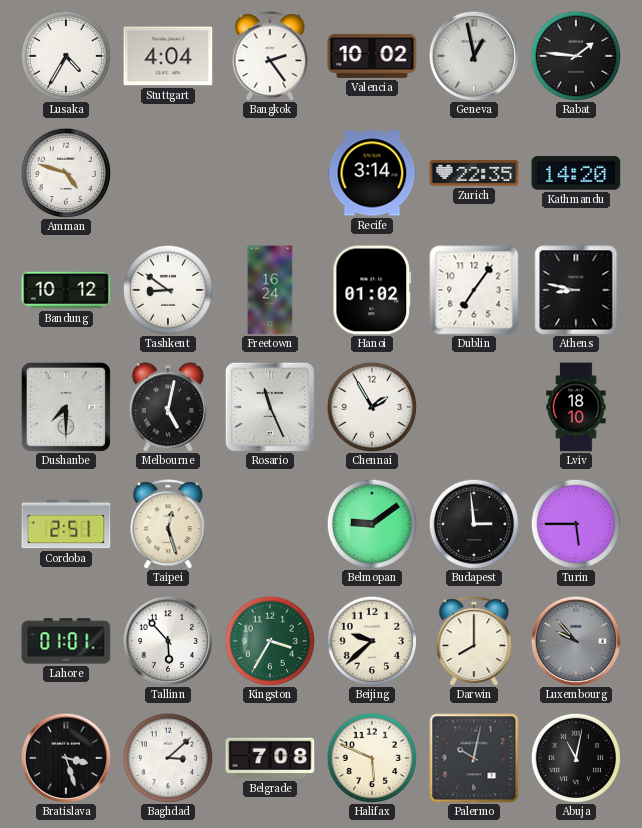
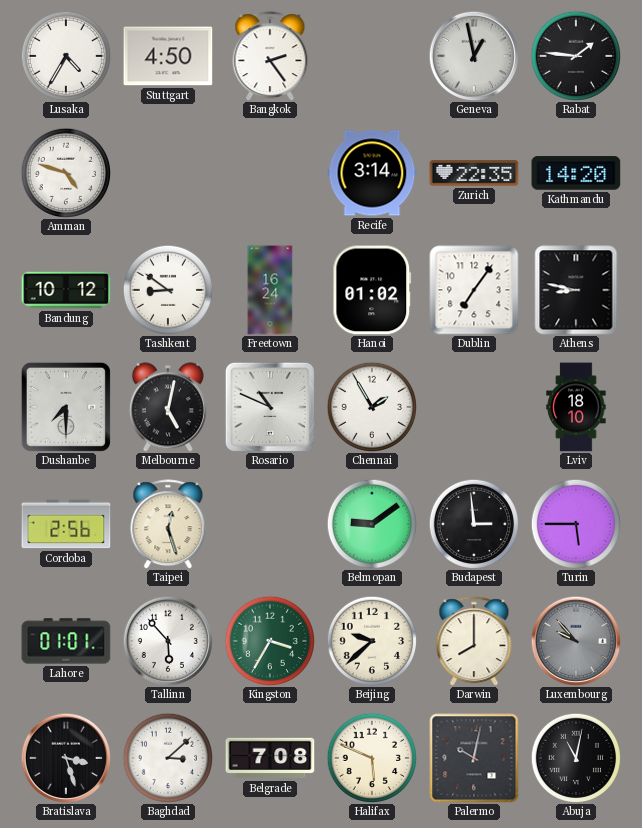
Stuttgart: 4:04 -> 4:50
Valencia: 10:02 -> none
Rosario: 11:26 -> 10:49
Cordoba: 2:51 -> 2:56
